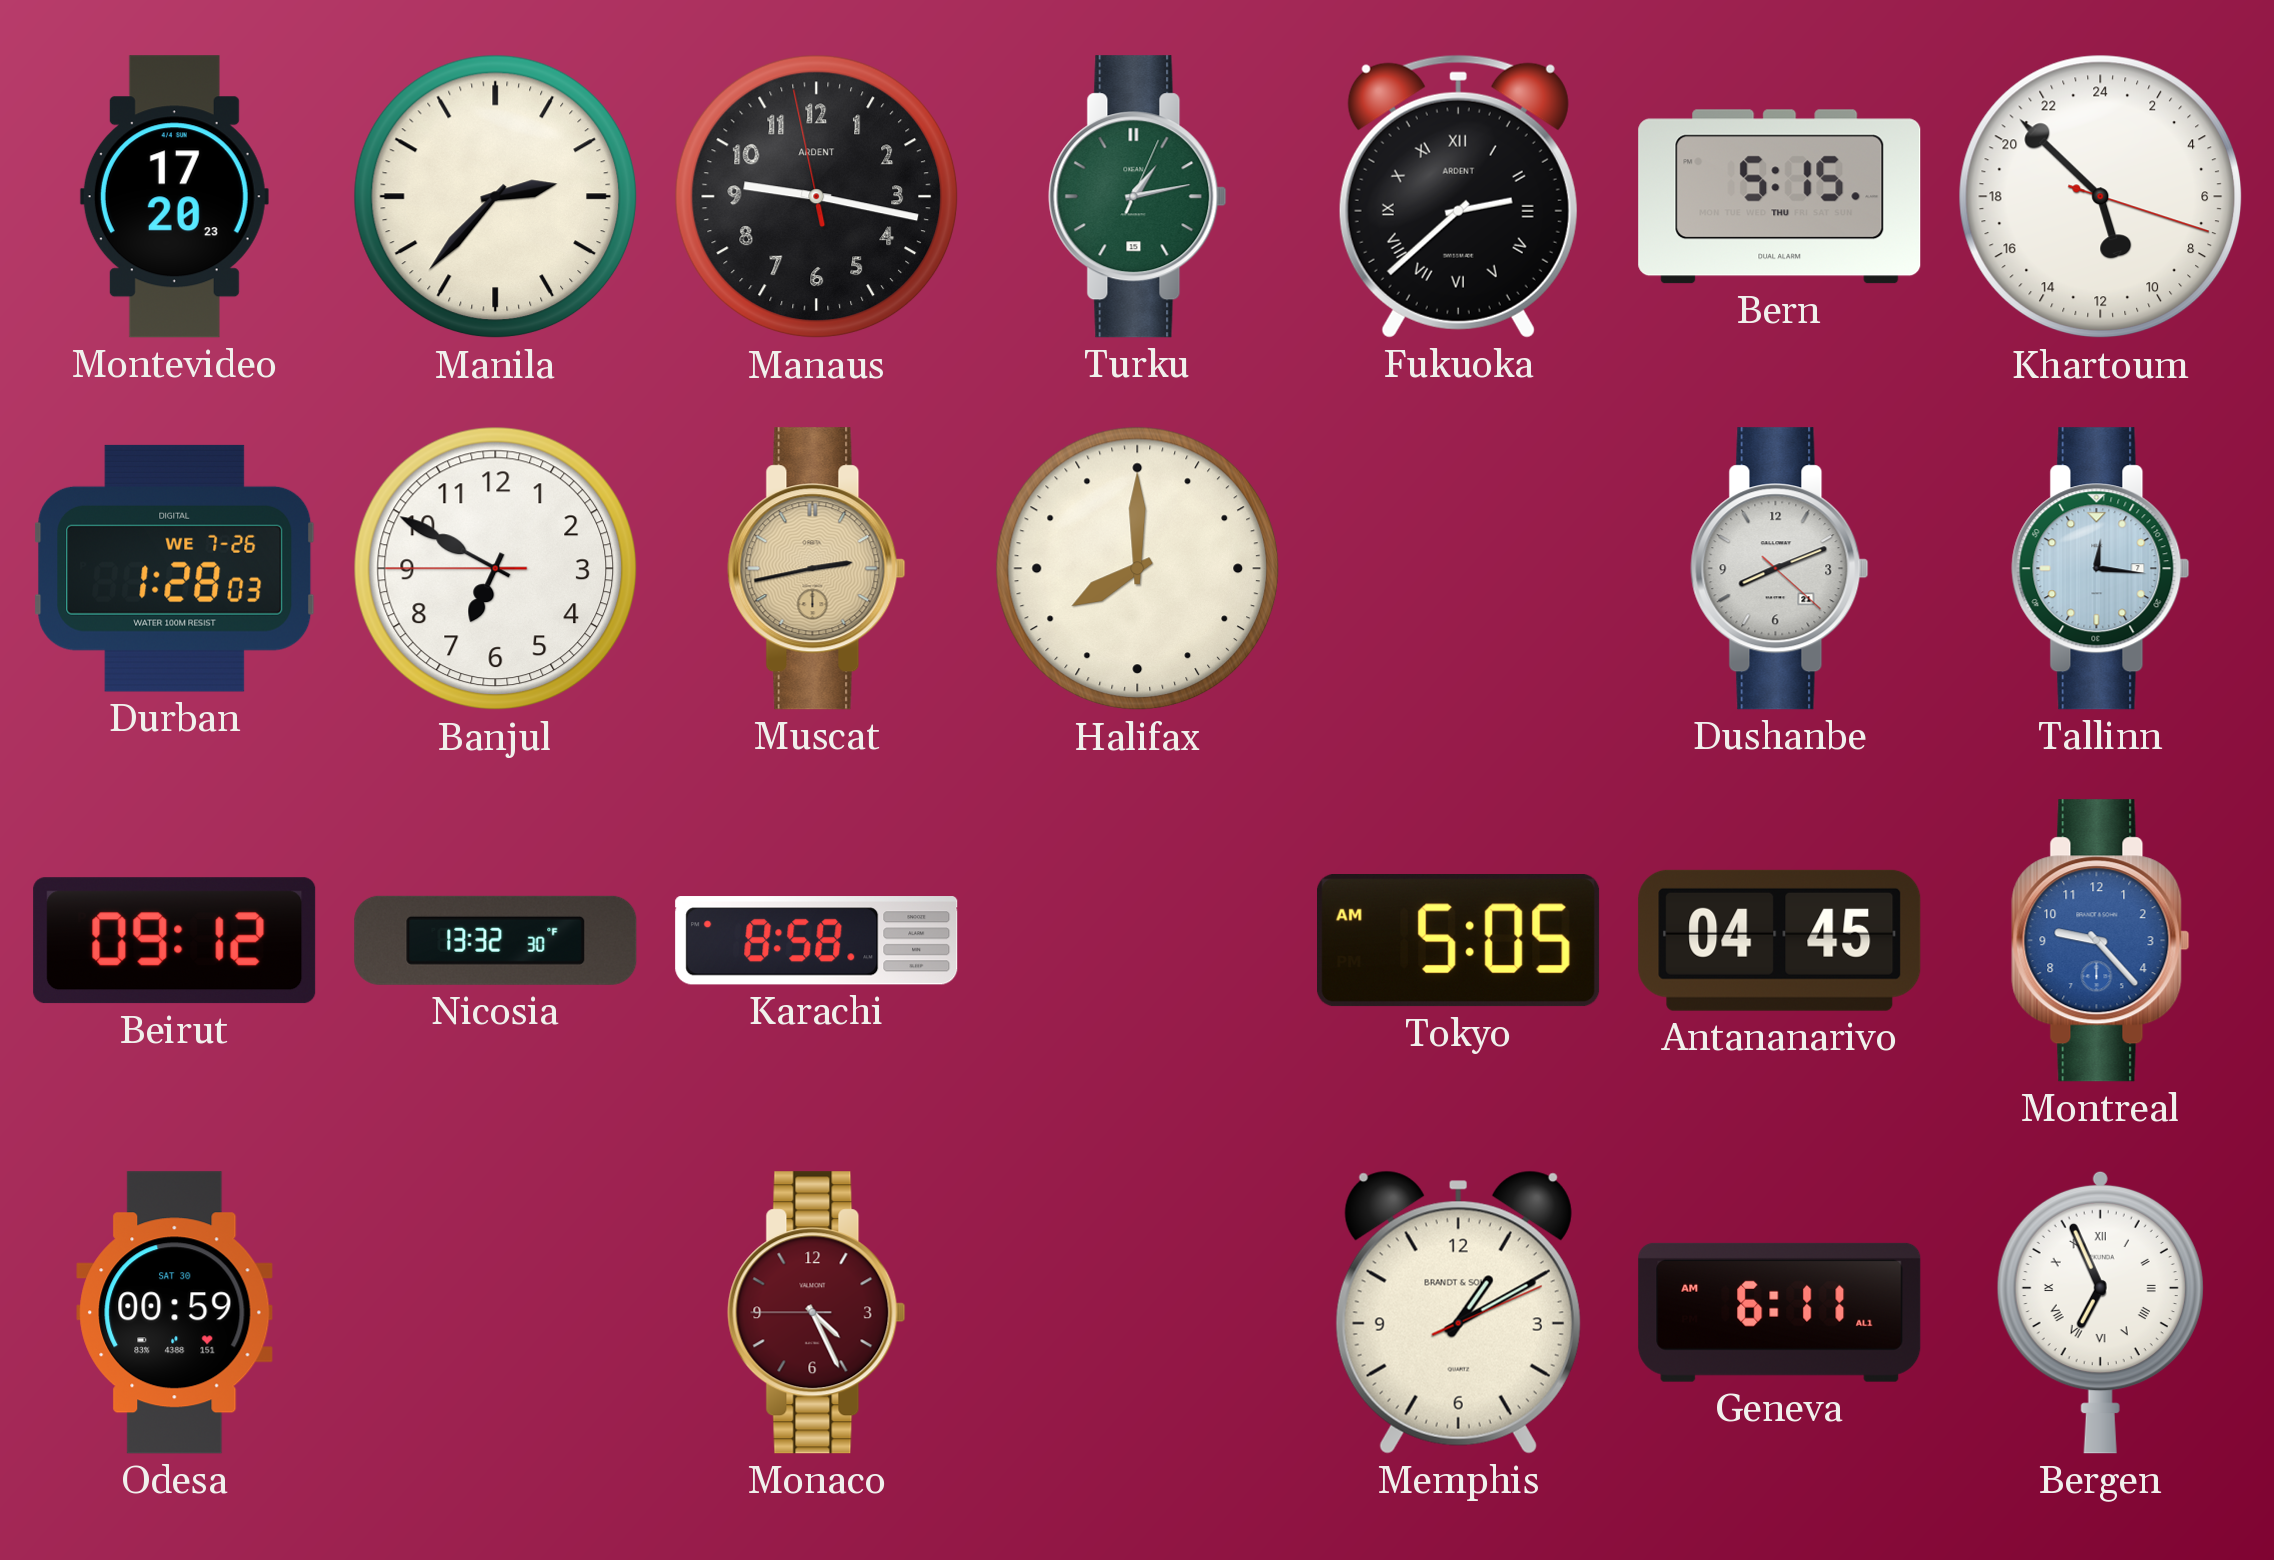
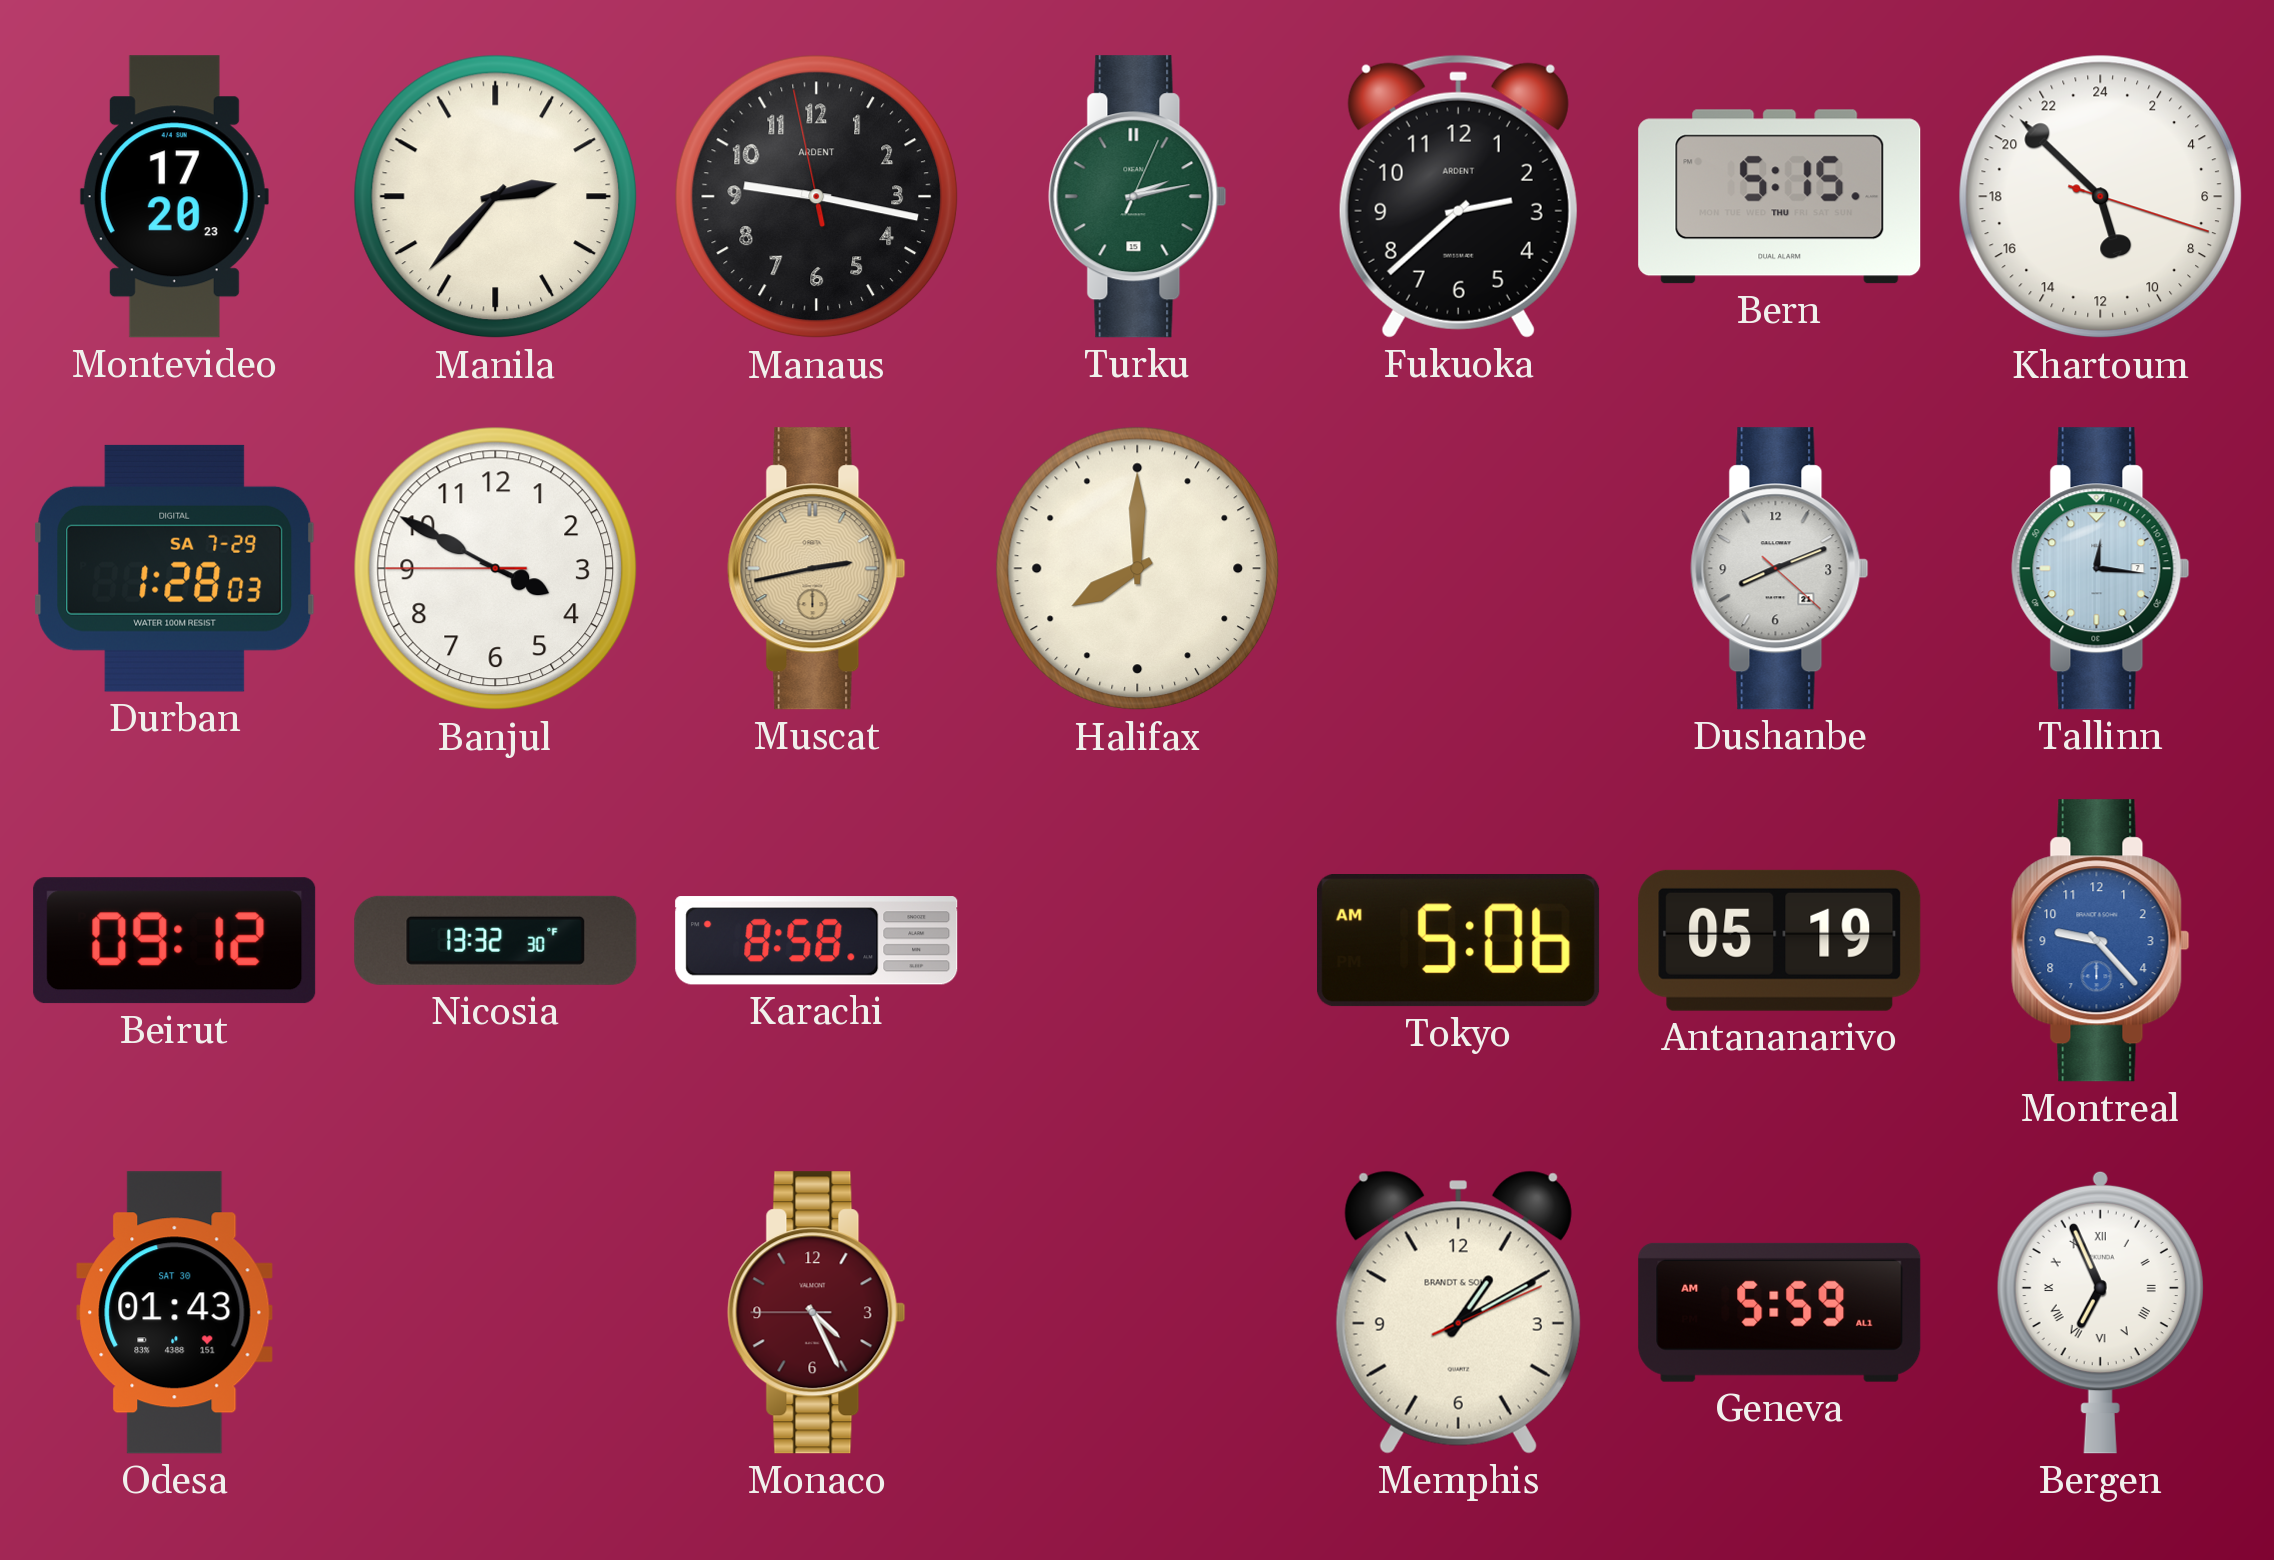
Turku: 1:13 -> 2:13
Fukuoka numerals: Roman -> Arabic
Durban date: WE 7-26 -> SA 7-29
Banjul: 6:49 -> 3:49
Tokyo: 5:05 -> 5:06
Antananarivo: 04:45 -> 05:19
Odesa: 00:59 -> 01:43
Geneva: 6:11 -> 5:59
